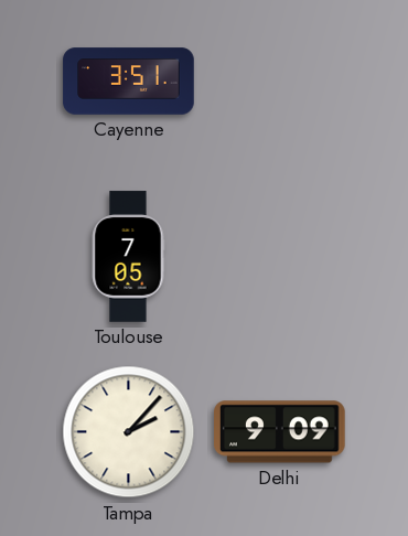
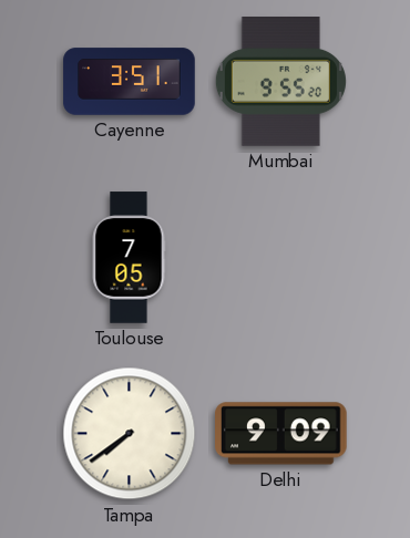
Mumbai: none -> 9:55
Tampa: 2:07 -> 7:39
